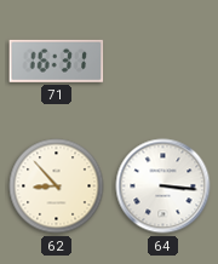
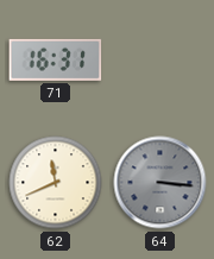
62: 8:53 -> 11:41
64 dial: white -> grey
